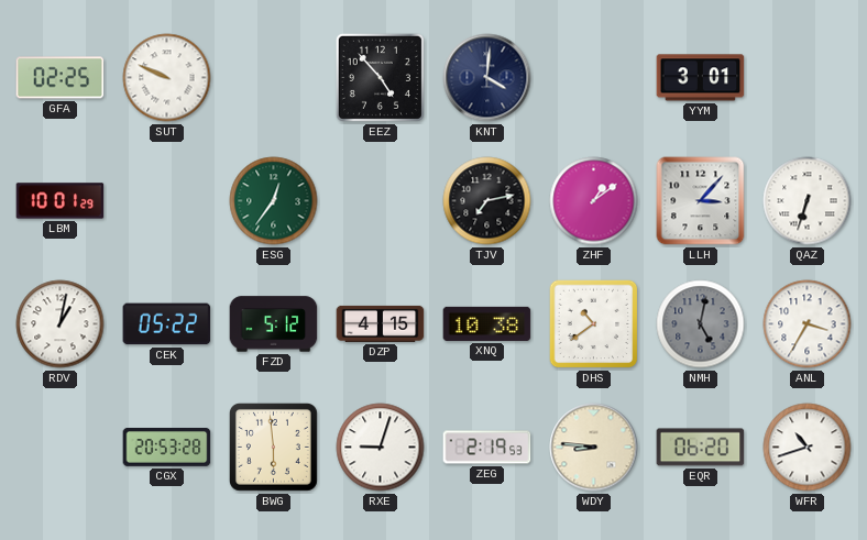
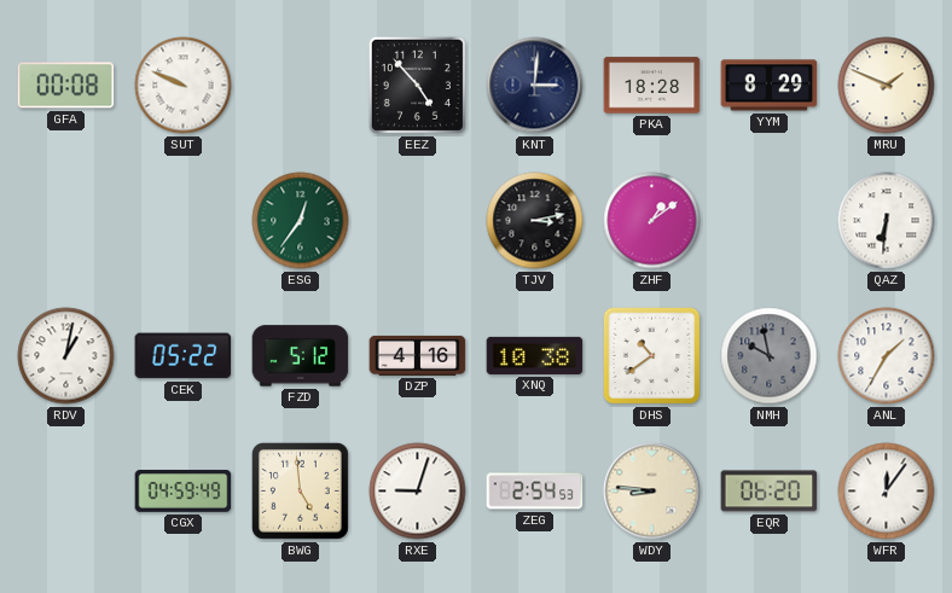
GFA: 02:25 -> 00:08
KNT: 4:01 -> 3:01
PKA: none -> 18:28
YYM: 3:01 -> 8:29
MRU: none -> 1:49
LBM: 10:01 -> none
TJV: 7:13 -> 3:13
LLH: 3:07 -> none
QAZ: 6:33 -> 6:31
DZP: 4:15 -> 4:16
NMH: 5:02 -> 9:58
ANL: 3:35 -> 1:35
CGX: 20:53 -> 04:59
BWG: 5:59 -> 4:59
ZEG: 2:19 -> 2:54
WFR: 10:42 -> 12:06
